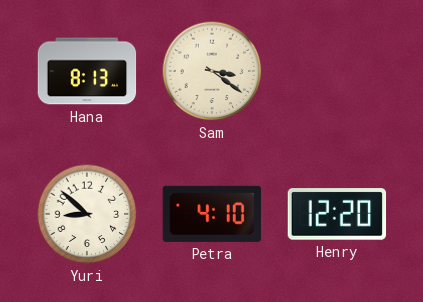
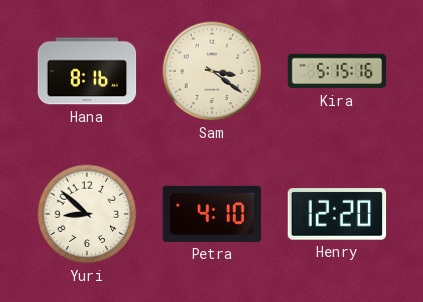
Hana: 8:13 -> 8:16
Kira: none -> 5:15
